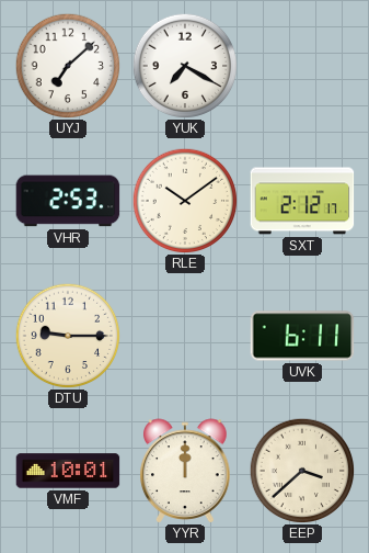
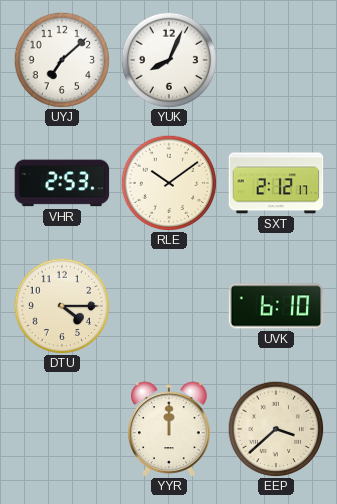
YUK: 7:20 -> 8:04
DTU: 9:15 -> 4:15
UVK: 6:11 -> 6:10
VMF: 10:01 -> none
